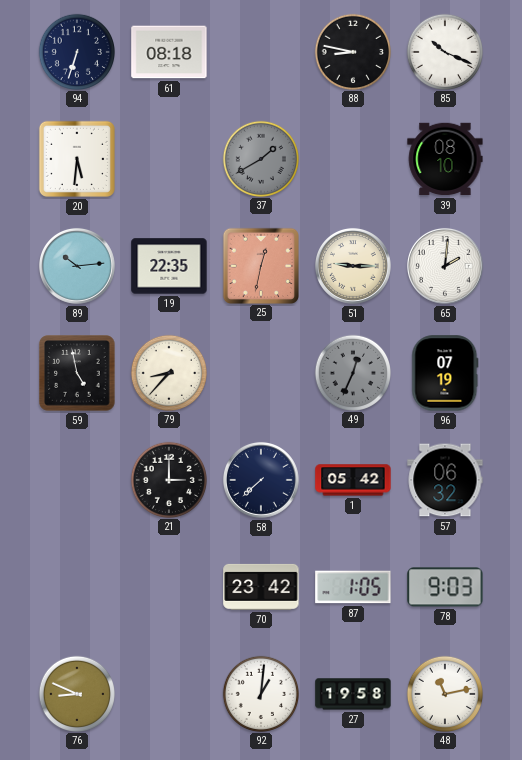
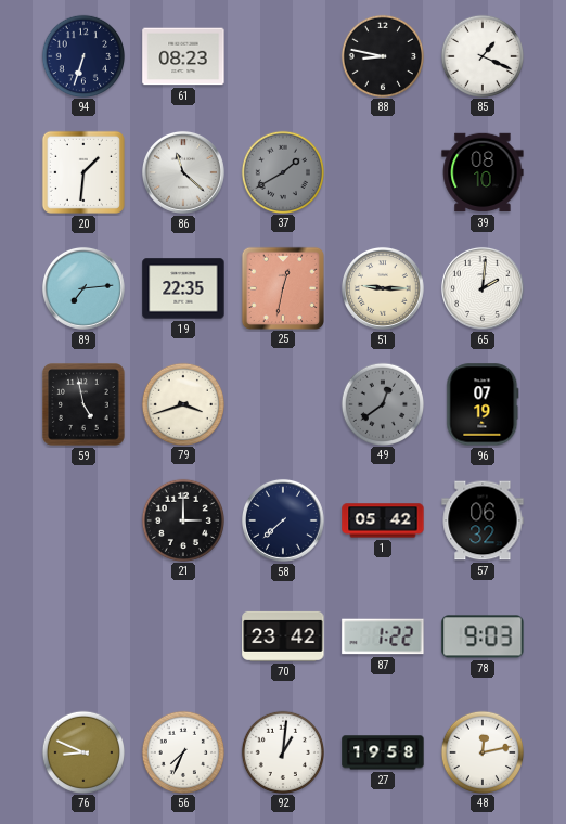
61: 08:18 -> 08:23
85: 10:19 -> 1:19
20: 5:31 -> 1:31
86: none -> 11:22
89: 10:14 -> 7:14
79: 8:37 -> 3:42
49: 12:34 -> 12:39
87: 1:05 -> 1:22
56: none -> 7:34
48: 11:13 -> 12:13
